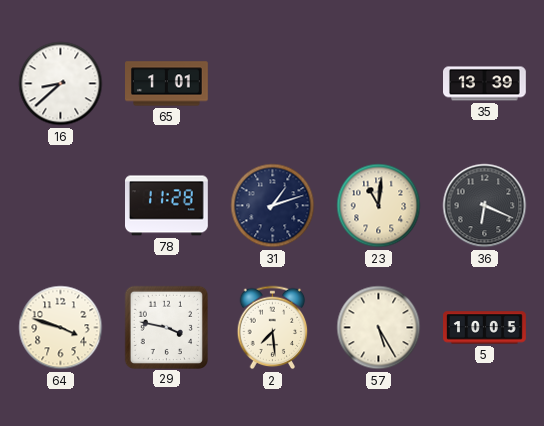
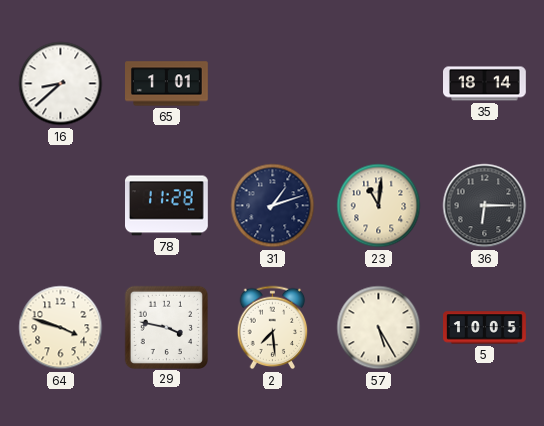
35: 13:39 -> 18:14
36: 6:19 -> 6:15
